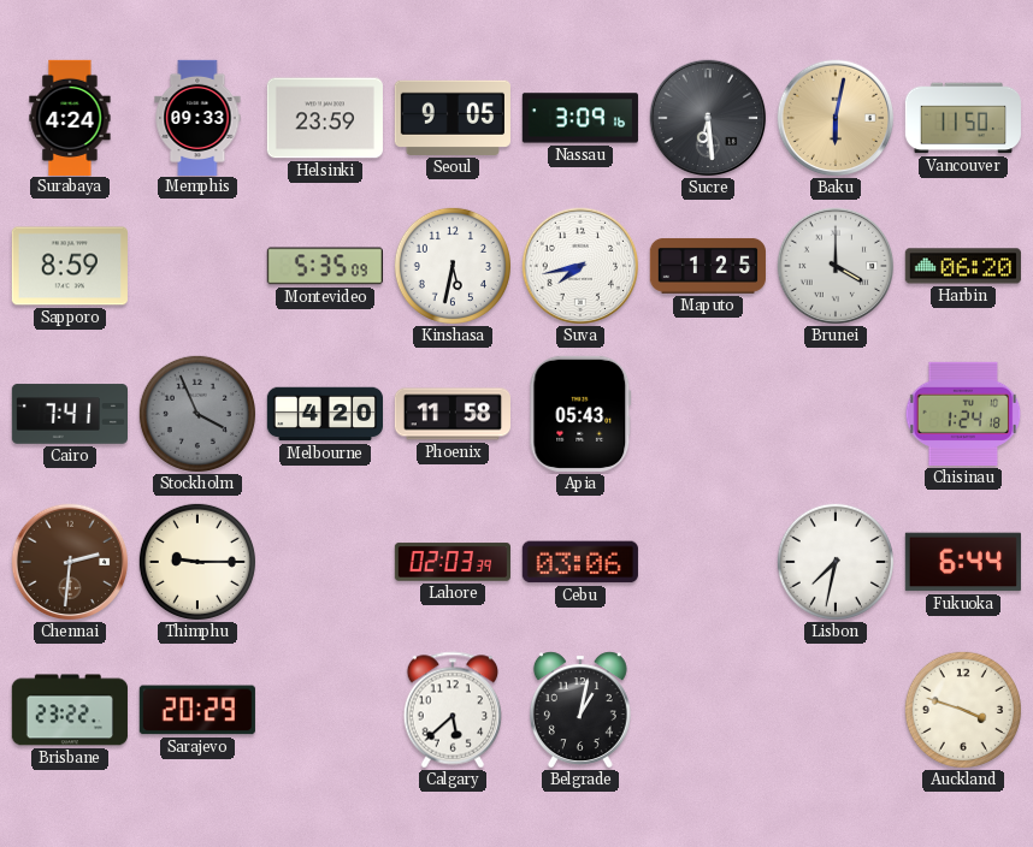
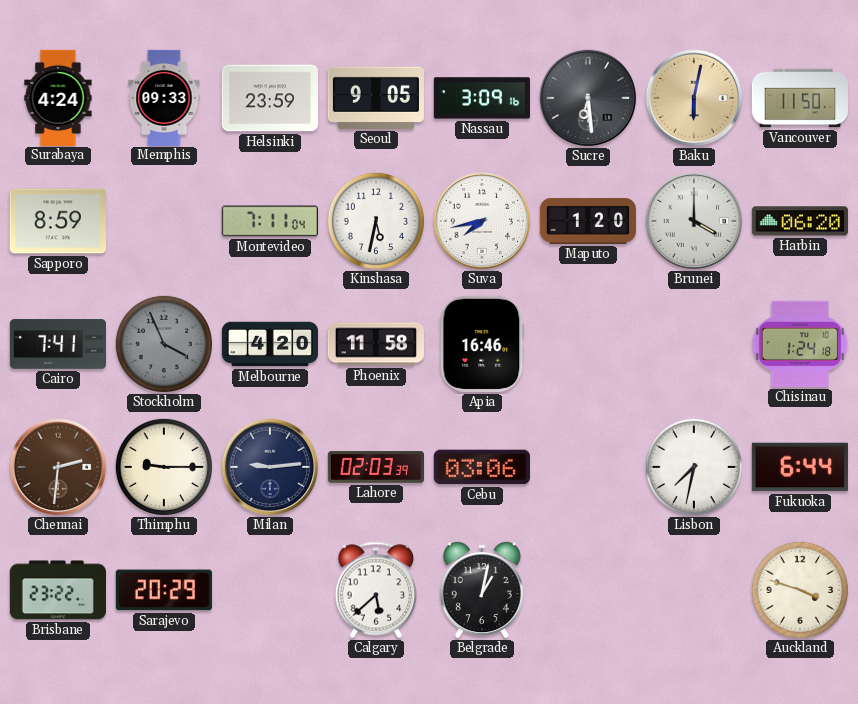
Montevideo: 5:35 -> 7:11
Maputo: 1:25 -> 1:20
Apia: 05:43 -> 16:46
Milan: none -> 9:14
